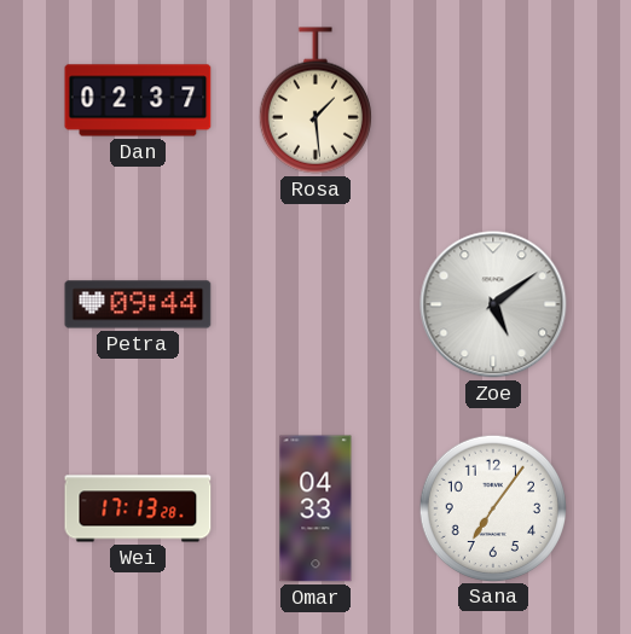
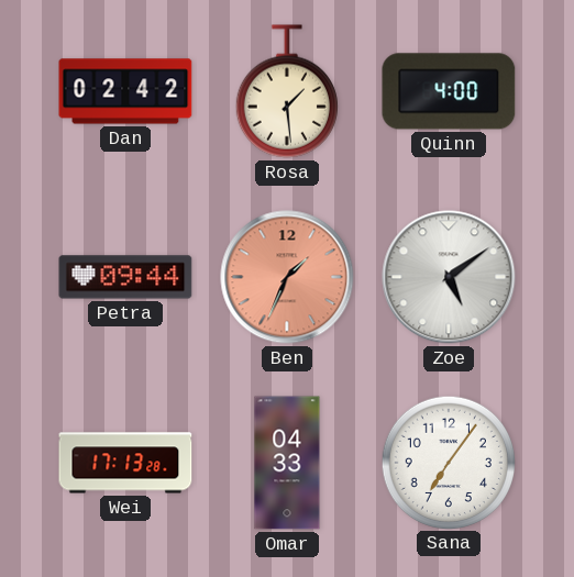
Dan: 02:37 -> 02:42
Quinn: none -> 4:00
Ben: none -> 1:34
